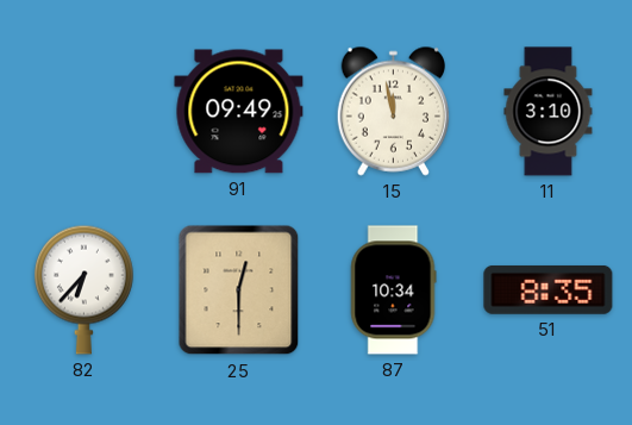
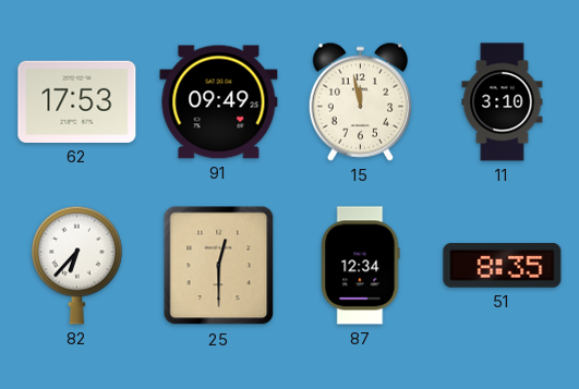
62: none -> 17:53
87: 10:34 -> 12:34
